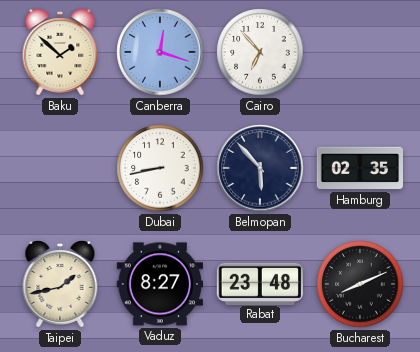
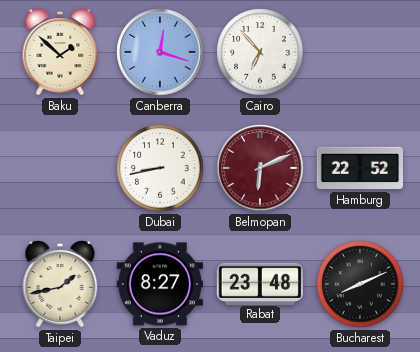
Belmopan: 5:53 -> 6:11
Belmopan dial: navy -> burgundy
Hamburg: 02:35 -> 22:52
